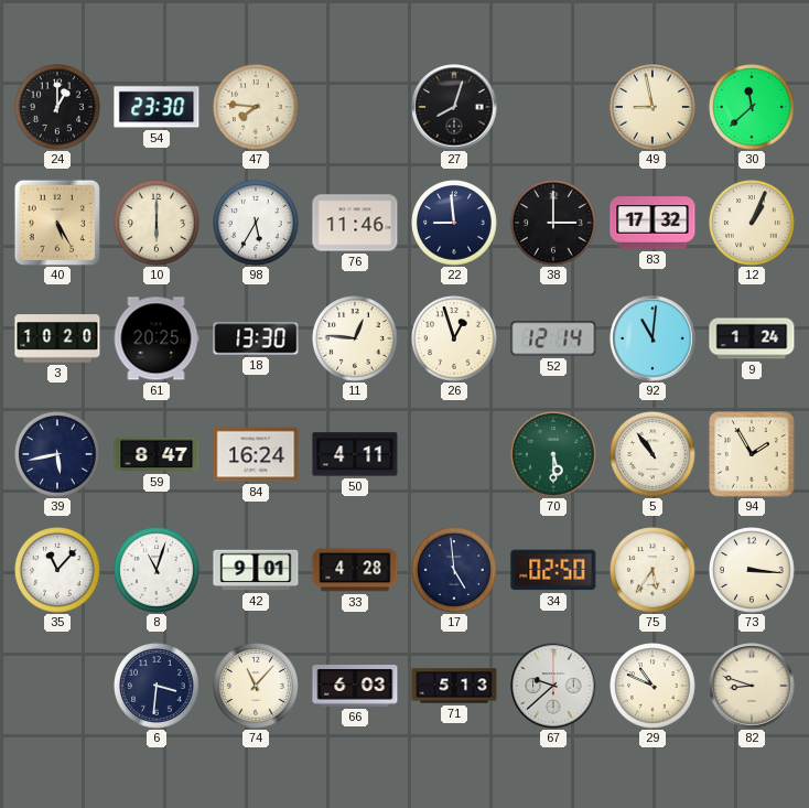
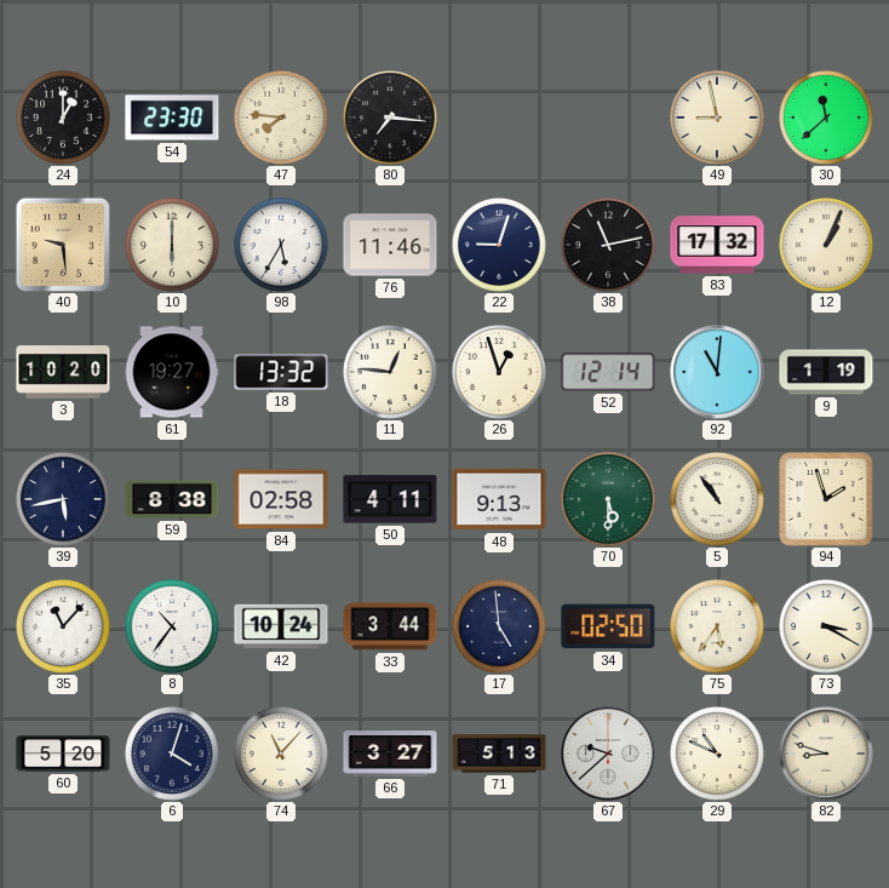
80: none -> 7:16
27: 8:03 -> none
40: 5:25 -> 9:29
22: 8:59 -> 9:03
38: 3:00 -> 11:13
61: 20:25 -> 19:27
18: 13:30 -> 13:32
9: 1:24 -> 1:19
59: 8:47 -> 8:38
84: 16:24 -> 02:58
48: none -> 9:13
94: 1:55 -> 1:57
8: 11:03 -> 10:36
42: 9:01 -> 10:24
33: 4:28 -> 3:44
73: 3:16 -> 3:20
60: none -> 5:20
6: 3:31 -> 4:03
66: 6:03 -> 3:27
